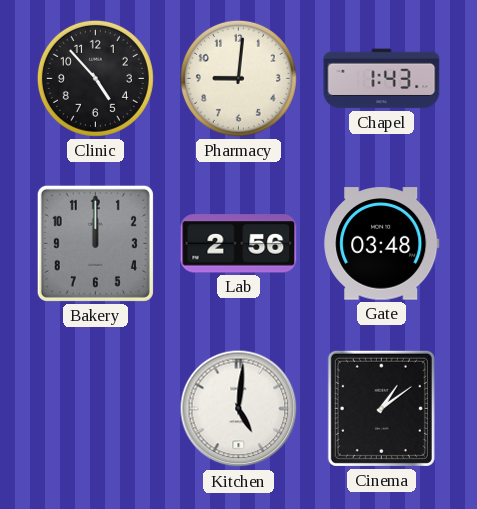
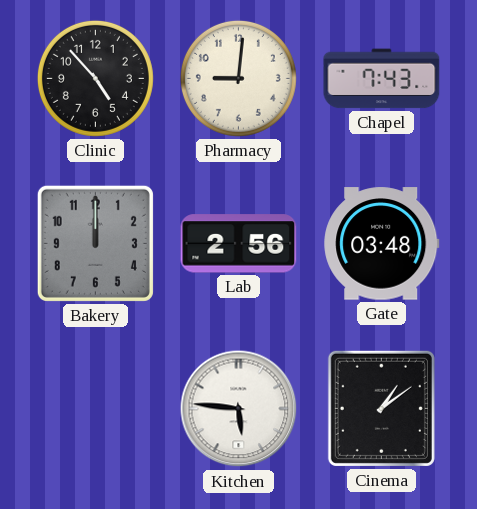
Chapel: 1:43 -> 7:43
Kitchen: 5:01 -> 5:46
